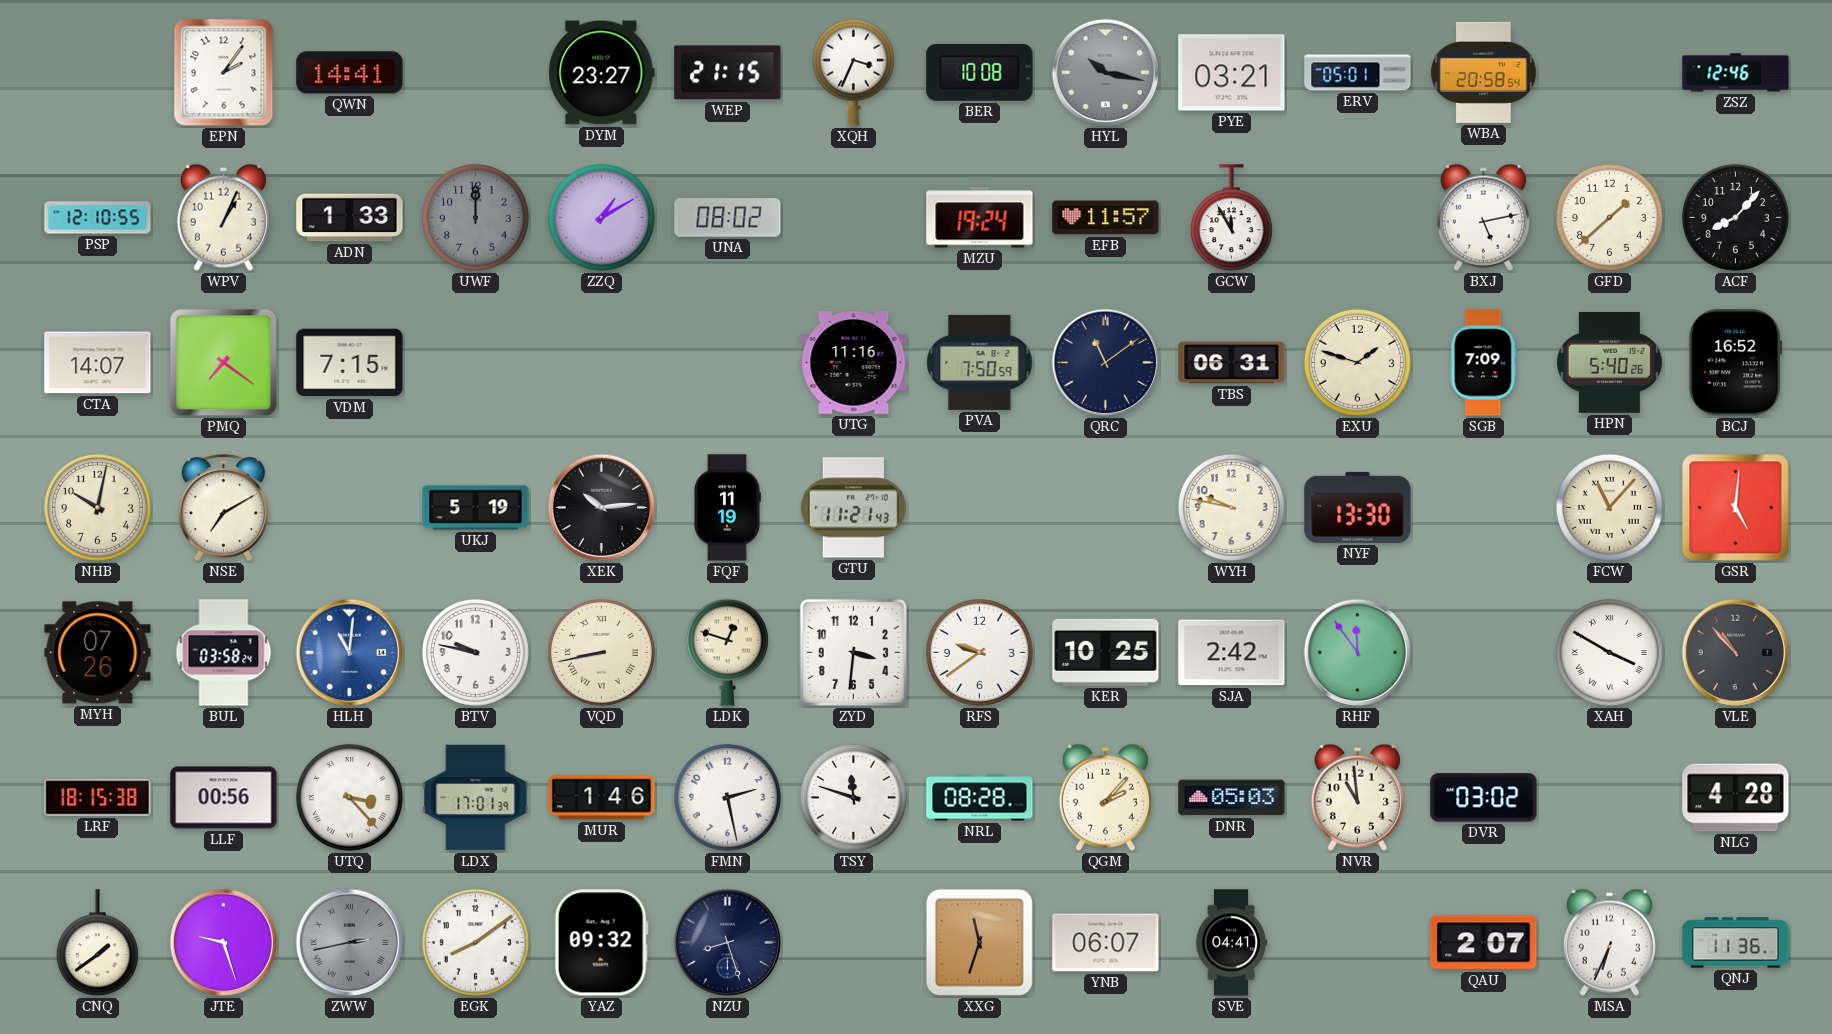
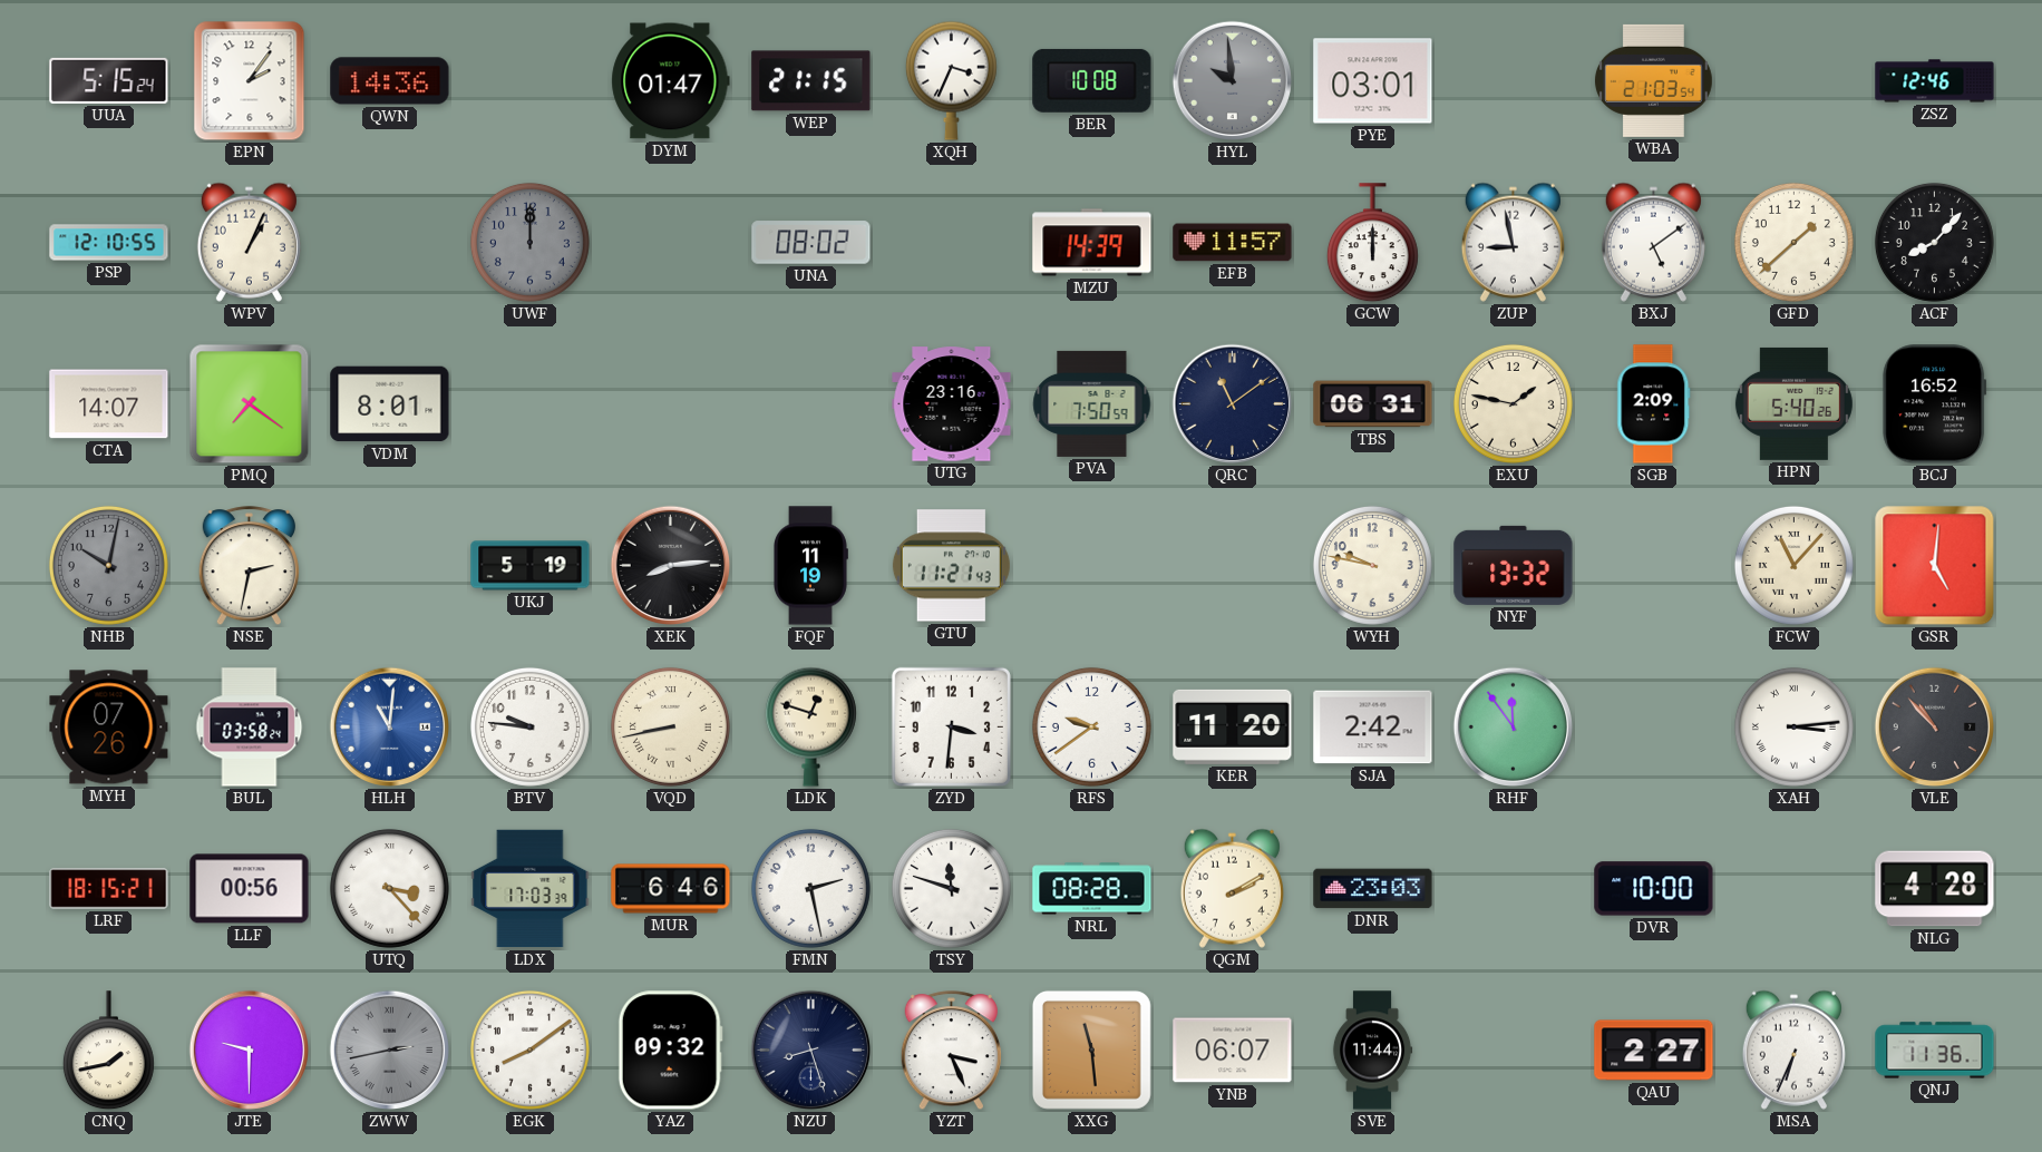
UUA: none -> 5:15
QWN: 14:41 -> 14:36
DYM: 23:27 -> 01:47
HYL: 10:17 -> 9:59
PYE: 03:21 -> 03:01
ERV: 05:01 -> none
WBA: 20:58 -> 21:03
ADN: 1:33 -> none
ZZQ: 1:10 -> none
MZU: 19:24 -> 14:39
GCW: 11:55 -> 12:00
ZUP: none -> 8:58
BXJ: 5:13 -> 5:09
VDM: 7:15 -> 8:01
UTG: 11:16 -> 23:16
EXU: 1:48 -> 1:47
SGB: 7:09 -> 2:09
NHB dial: cream -> grey
NSE: 7:10 -> 2:32
XEK: 10:14 -> 8:14
NYF: 13:30 -> 13:32
BTV: 9:47 -> 9:46
KER: 10:25 -> 11:20
XAH: 3:50 -> 3:14
LRF: 18:15:38 -> 18:15:21
LDX: 17:01 -> 17:03
MUR: 1:46 -> 6:46
QGM: 2:07 -> 2:10
DNR: 05:03 -> 23:03
NVR: 10:59 -> none
DVR: 03:02 -> 10:00
CNQ: 1:39 -> 1:43
JTE: 9:27 -> 9:30
YZT: none -> 3:26
XXG: 11:33 -> 11:29
SVE: 04:41 -> 11:44
QAU: 2:07 -> 2:27
